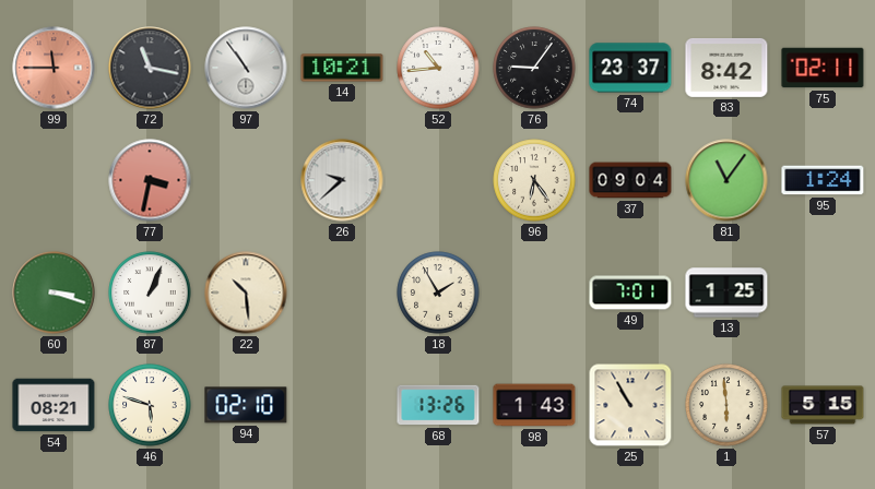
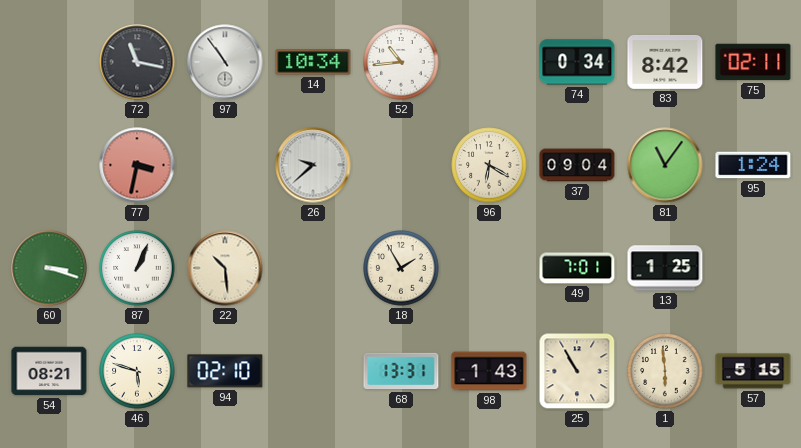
99: 11:45 -> none
14: 10:21 -> 10:34
76: 9:06 -> none
74: 23:37 -> 0:34
96: 6:24 -> 6:20
68: 13:26 -> 13:31
